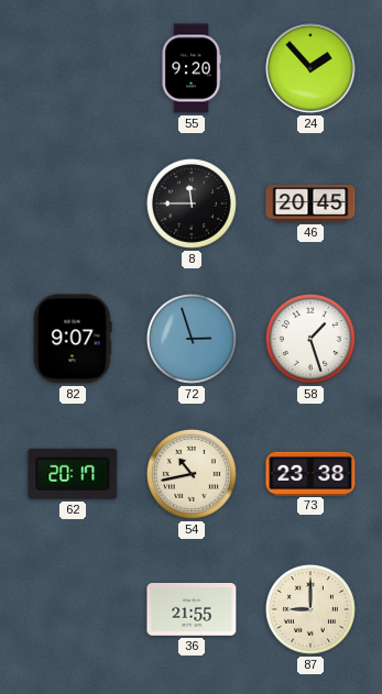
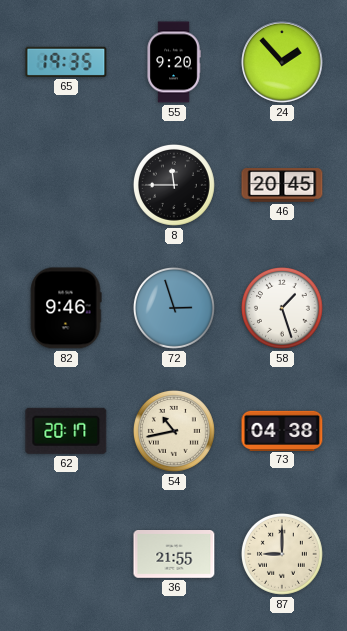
65: none -> 19:35
82: 9:07 -> 9:46
73: 23:38 -> 04:38
